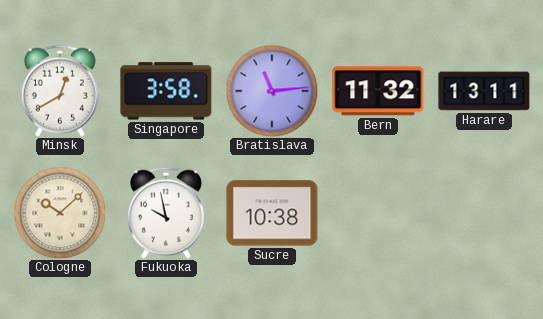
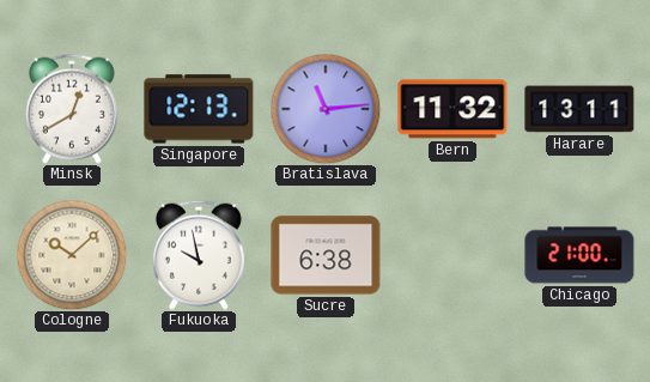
Singapore: 3:58 -> 12:13
Sucre: 10:38 -> 6:38
Chicago: none -> 21:00
